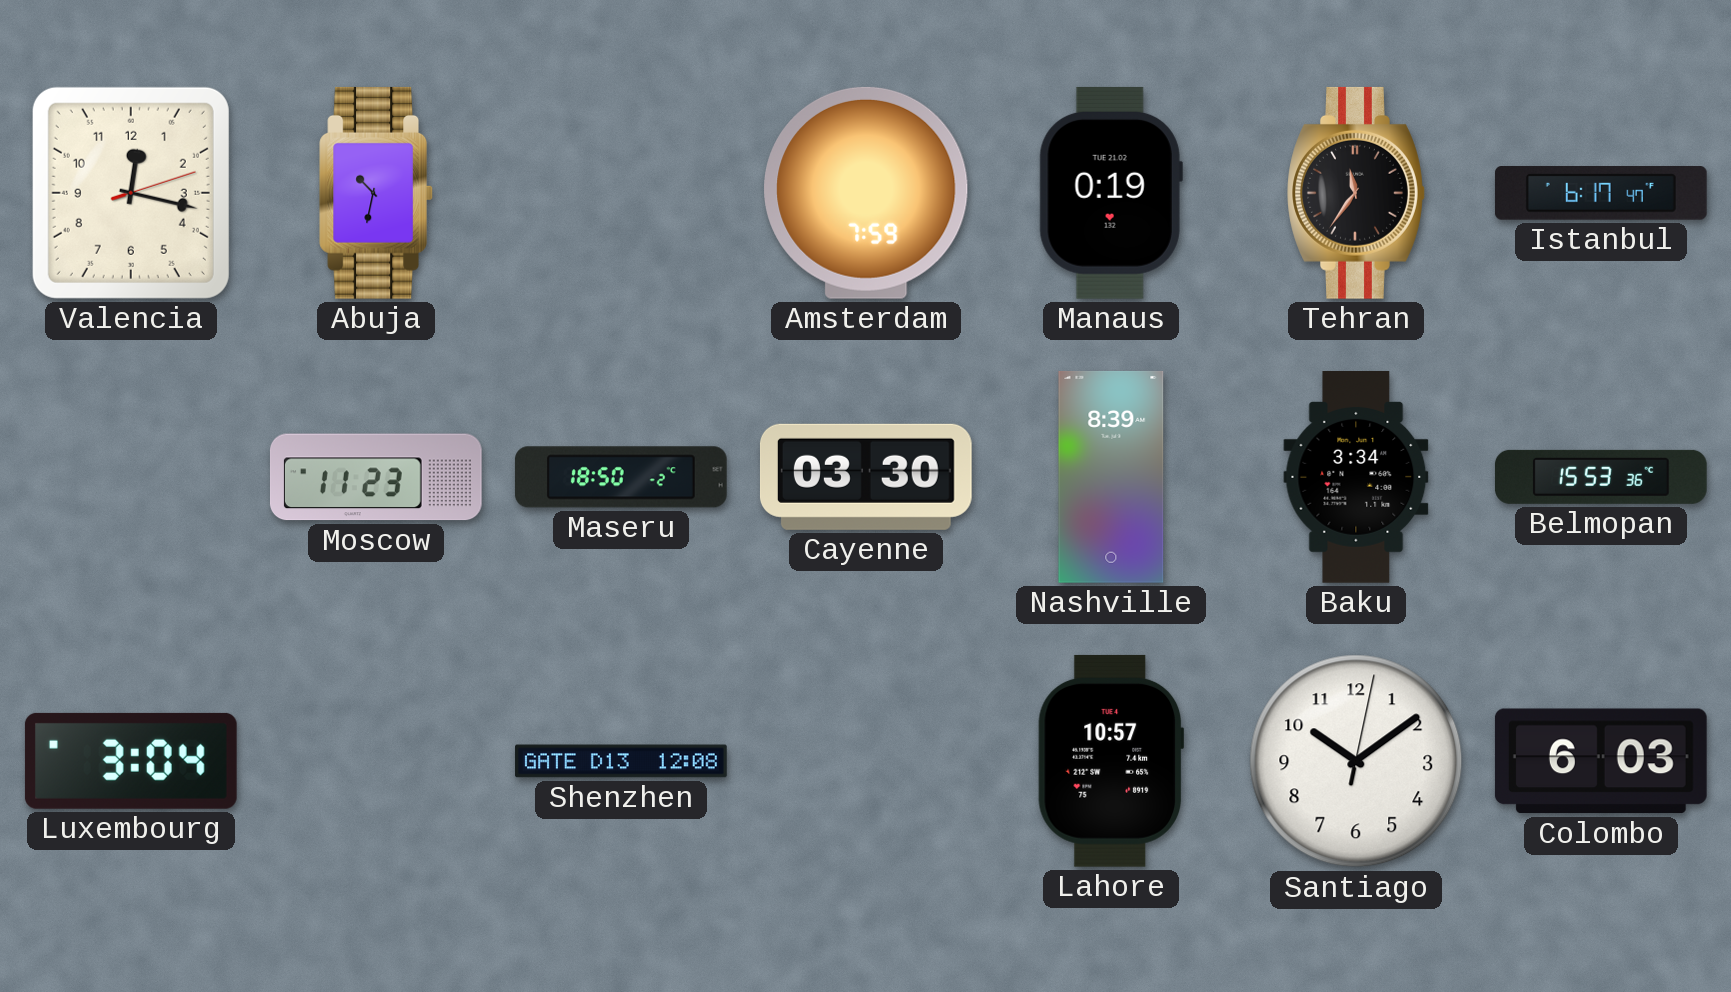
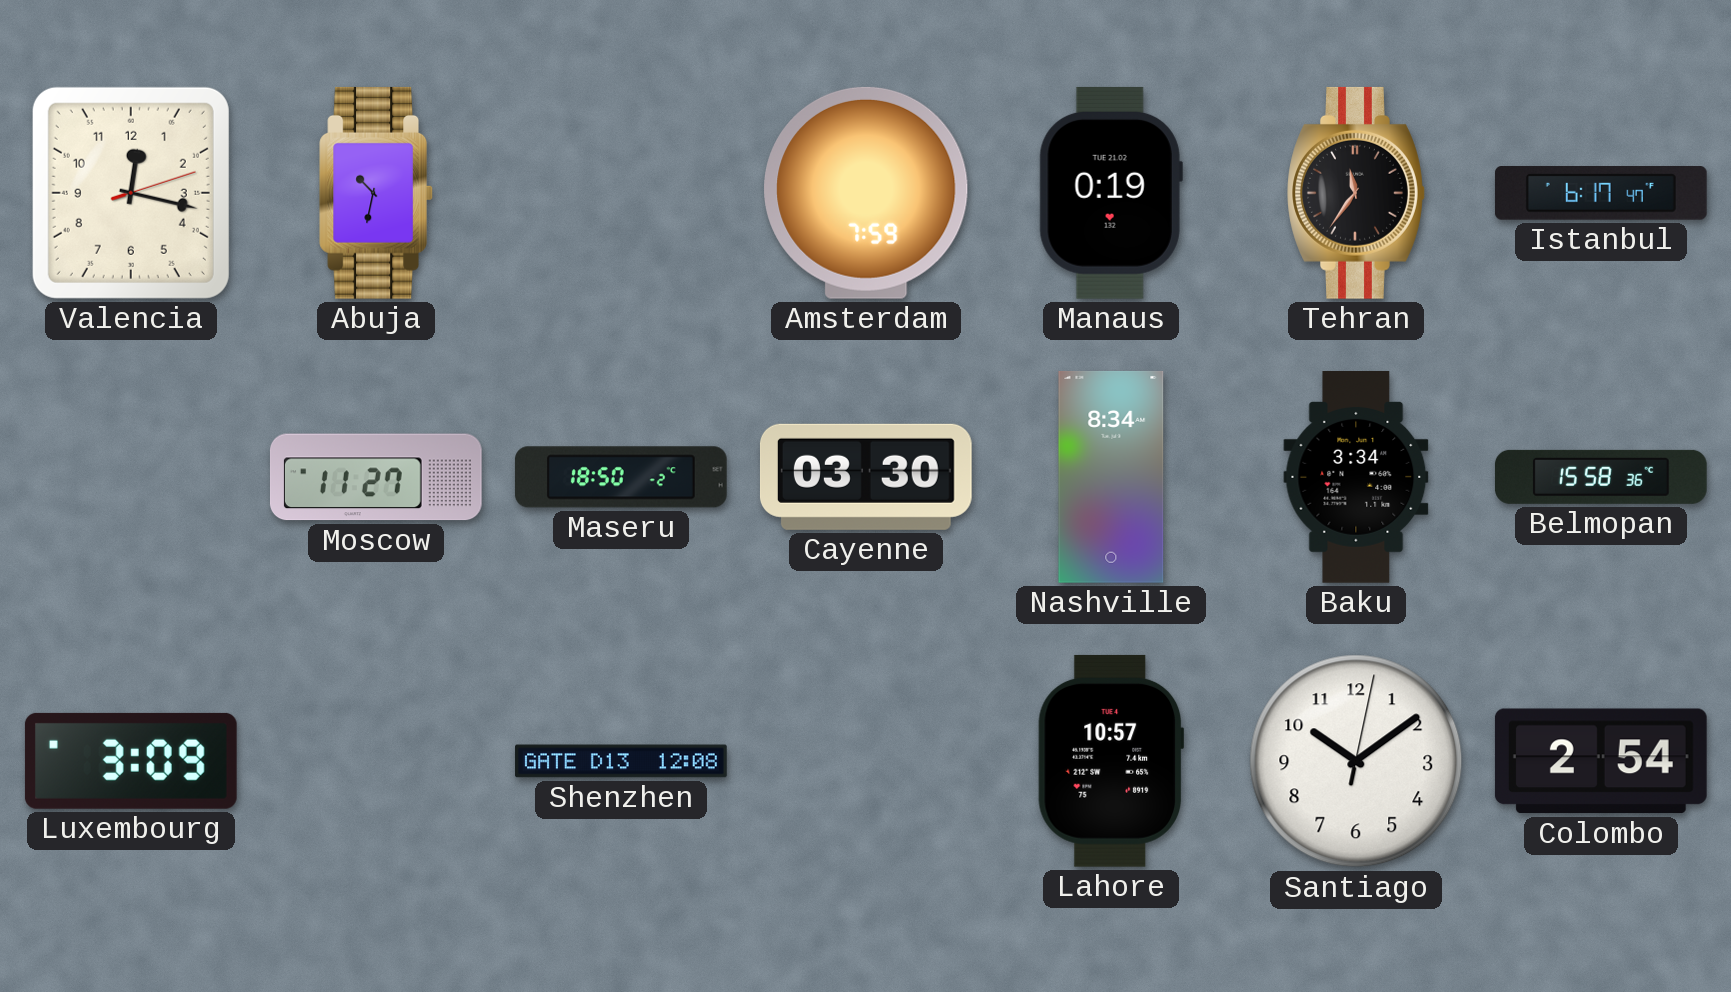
Moscow: 11:23 -> 11:27
Nashville: 8:39 -> 8:34
Belmopan: 15:53 -> 15:58
Luxembourg: 3:04 -> 3:09
Colombo: 6:03 -> 2:54
